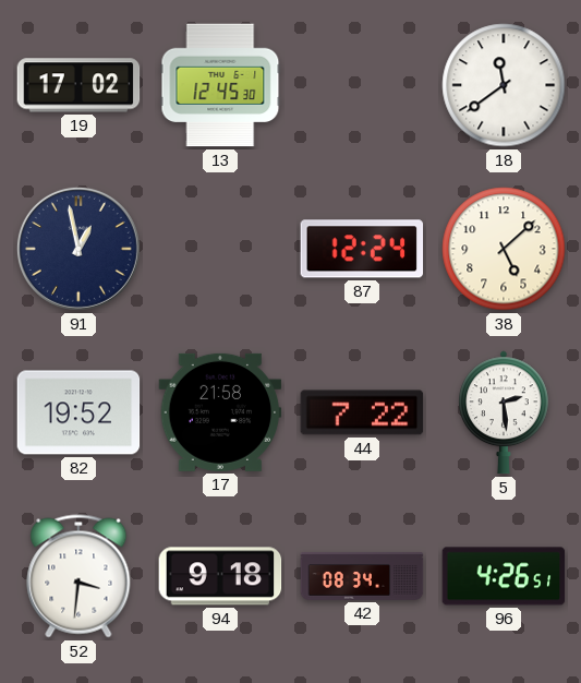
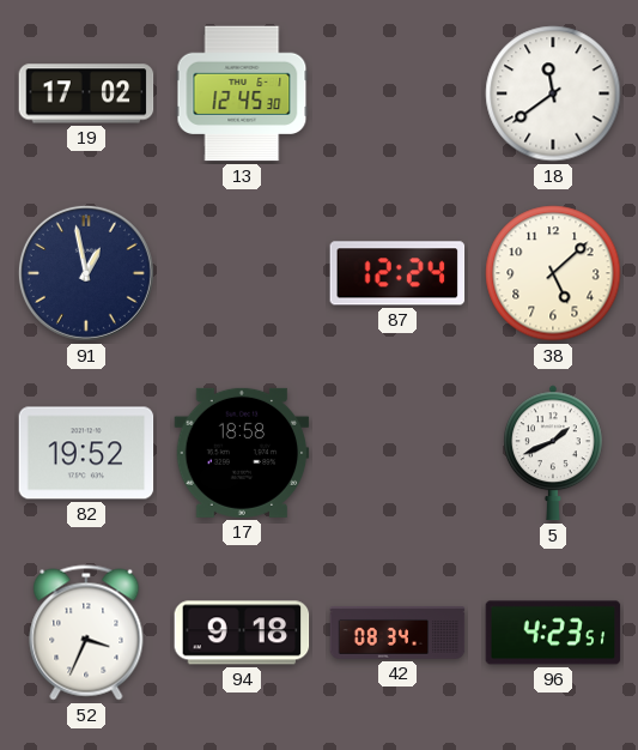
17: 21:58 -> 18:58
44: 7:22 -> none
5: 2:29 -> 1:41
52: 3:31 -> 3:34
96: 4:26 -> 4:23
